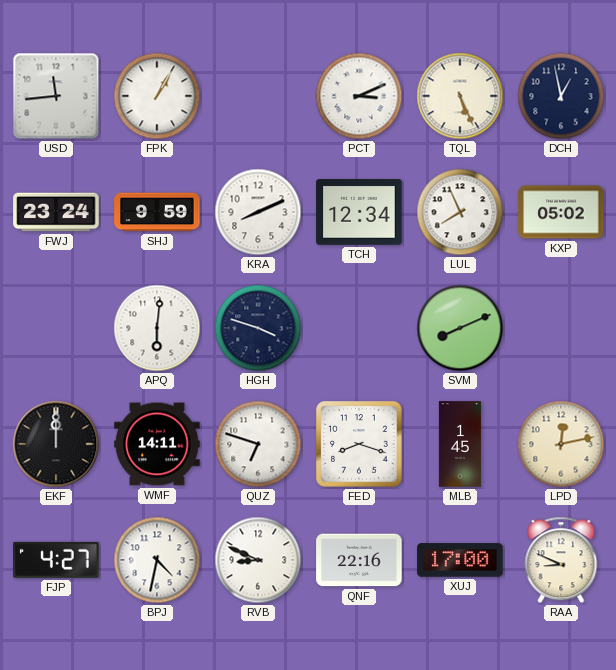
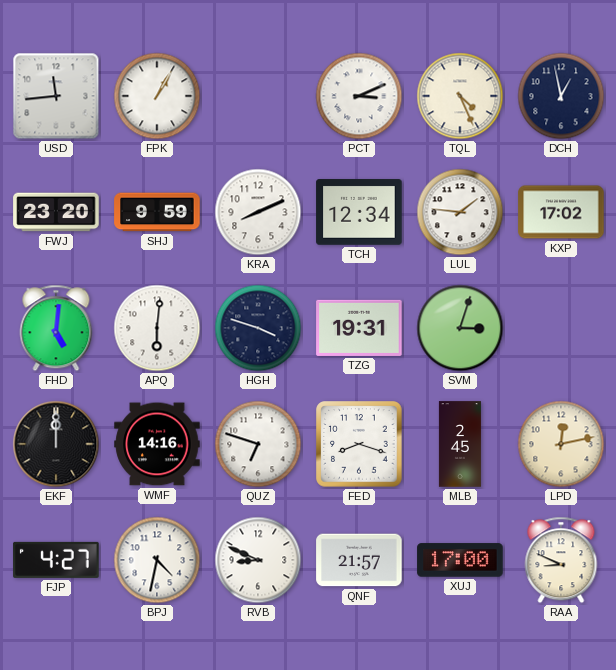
TQL: 5:26 -> 4:26
FWJ: 23:24 -> 23:20
LUL: 7:56 -> 1:46
KXP: 05:02 -> 17:02
FHD: none -> 5:01
TZG: none -> 19:31
SVM: 8:11 -> 3:03
WMF: 14:11 -> 14:16
MLB: 1:45 -> 2:45
QNF: 22:16 -> 21:57
